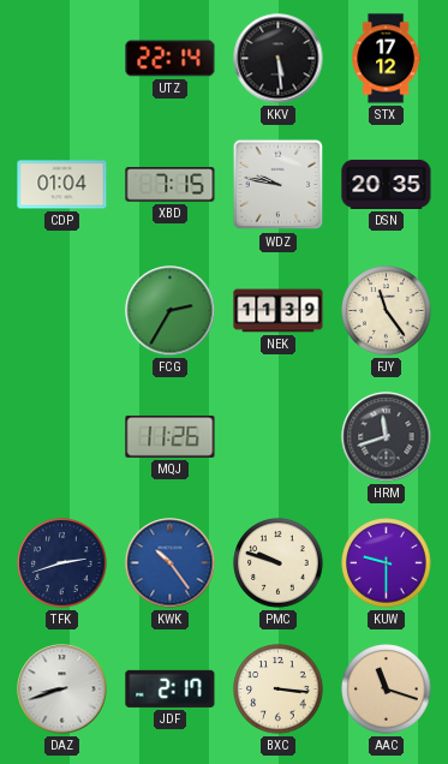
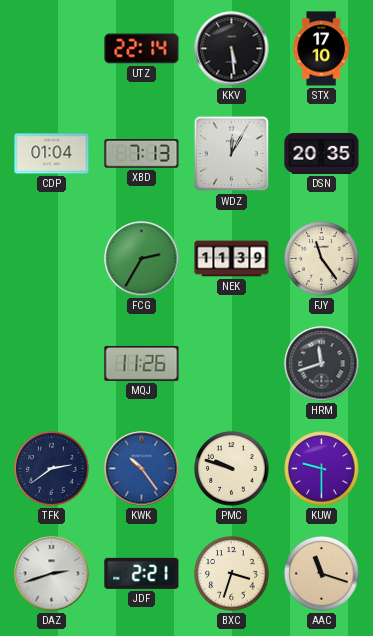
STX: 17:12 -> 17:10
XBD: 7:15 -> 7:13
WDZ: 9:47 -> 12:05
TFK: 2:42 -> 2:39
DAZ: 8:42 -> 2:42
JDF: 2:17 -> 2:21
BXC: 3:16 -> 3:33
